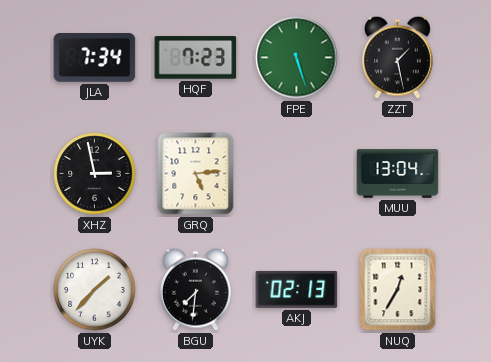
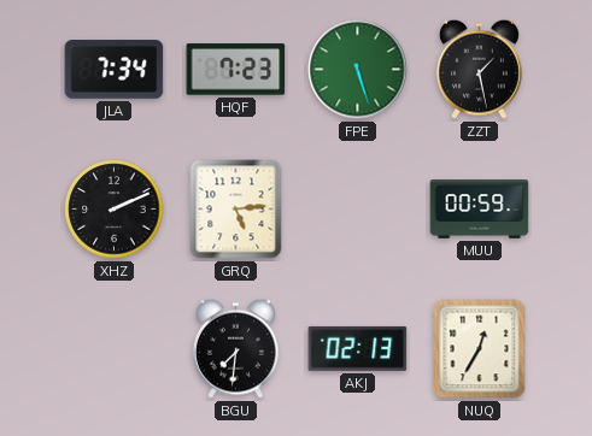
XHZ: 2:58 -> 2:11
MUU: 13:04 -> 00:59
UYK: 1:37 -> none
